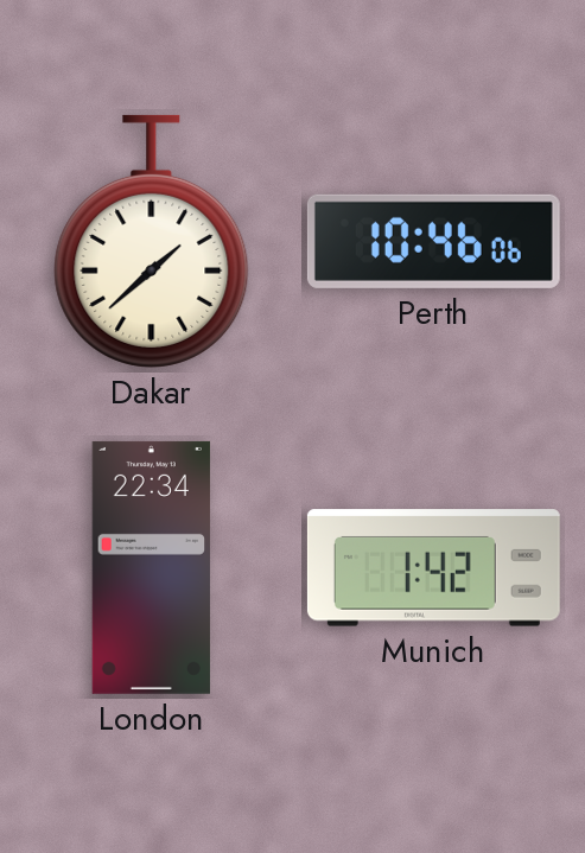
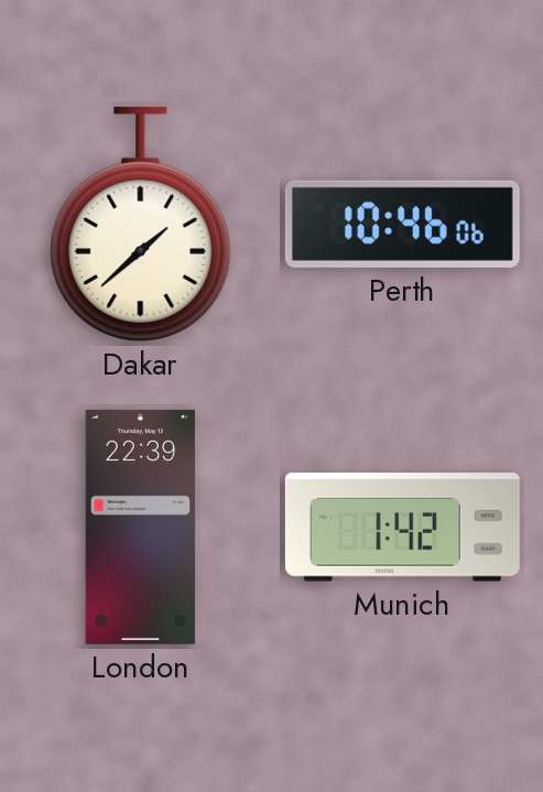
London: 22:34 -> 22:39
